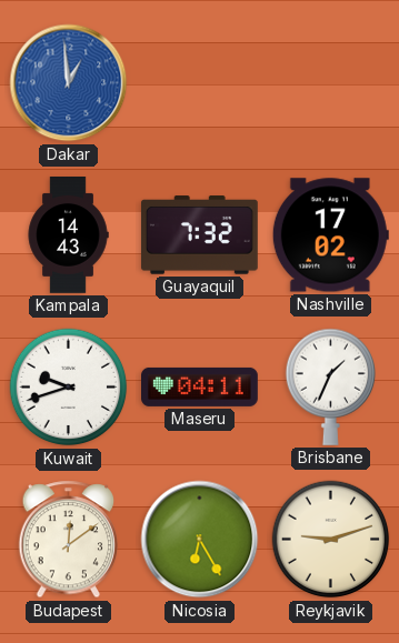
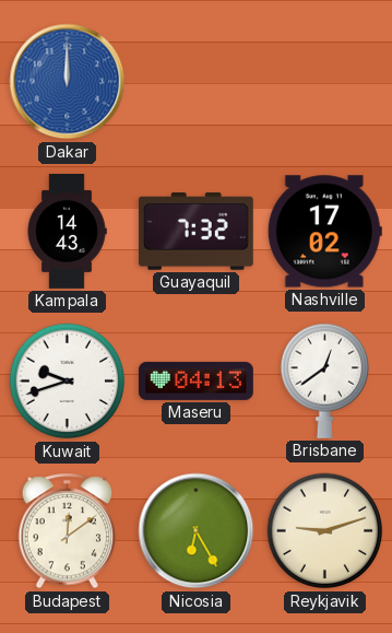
Dakar: 12:59 -> 12:00
Maseru: 04:11 -> 04:13
Brisbane: 1:34 -> 12:39
